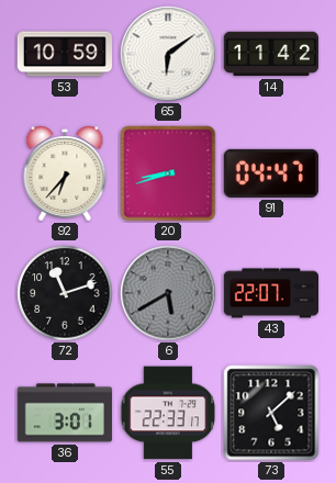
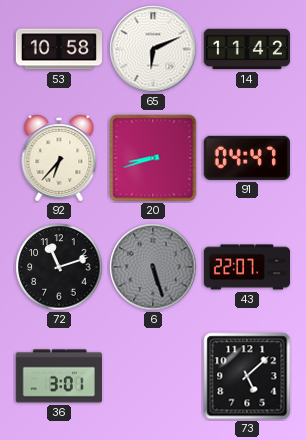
53: 10:59 -> 10:58
65: 6:09 -> 6:11
6: 5:40 -> 5:27
55: 22:33 -> none
